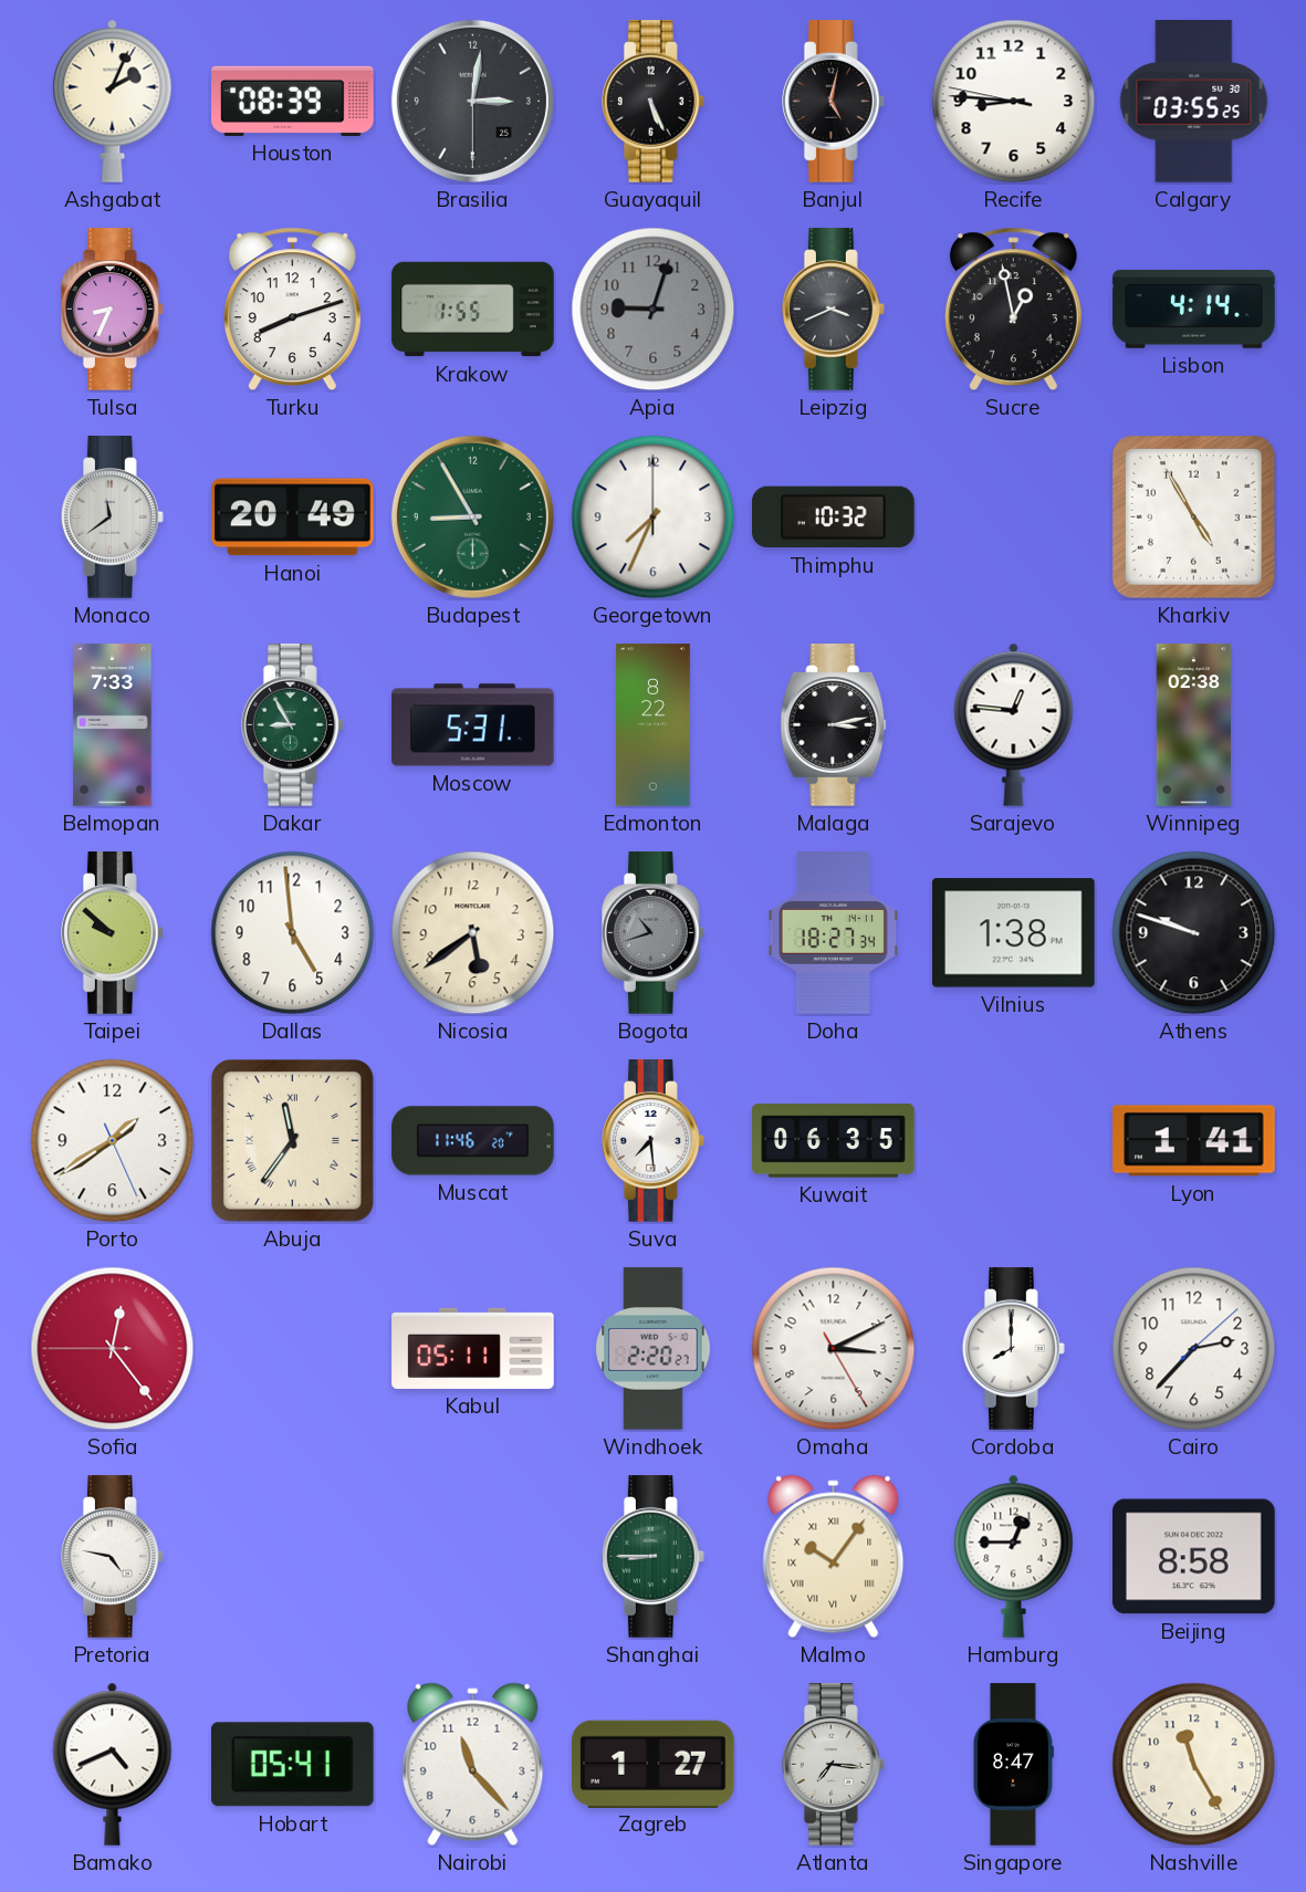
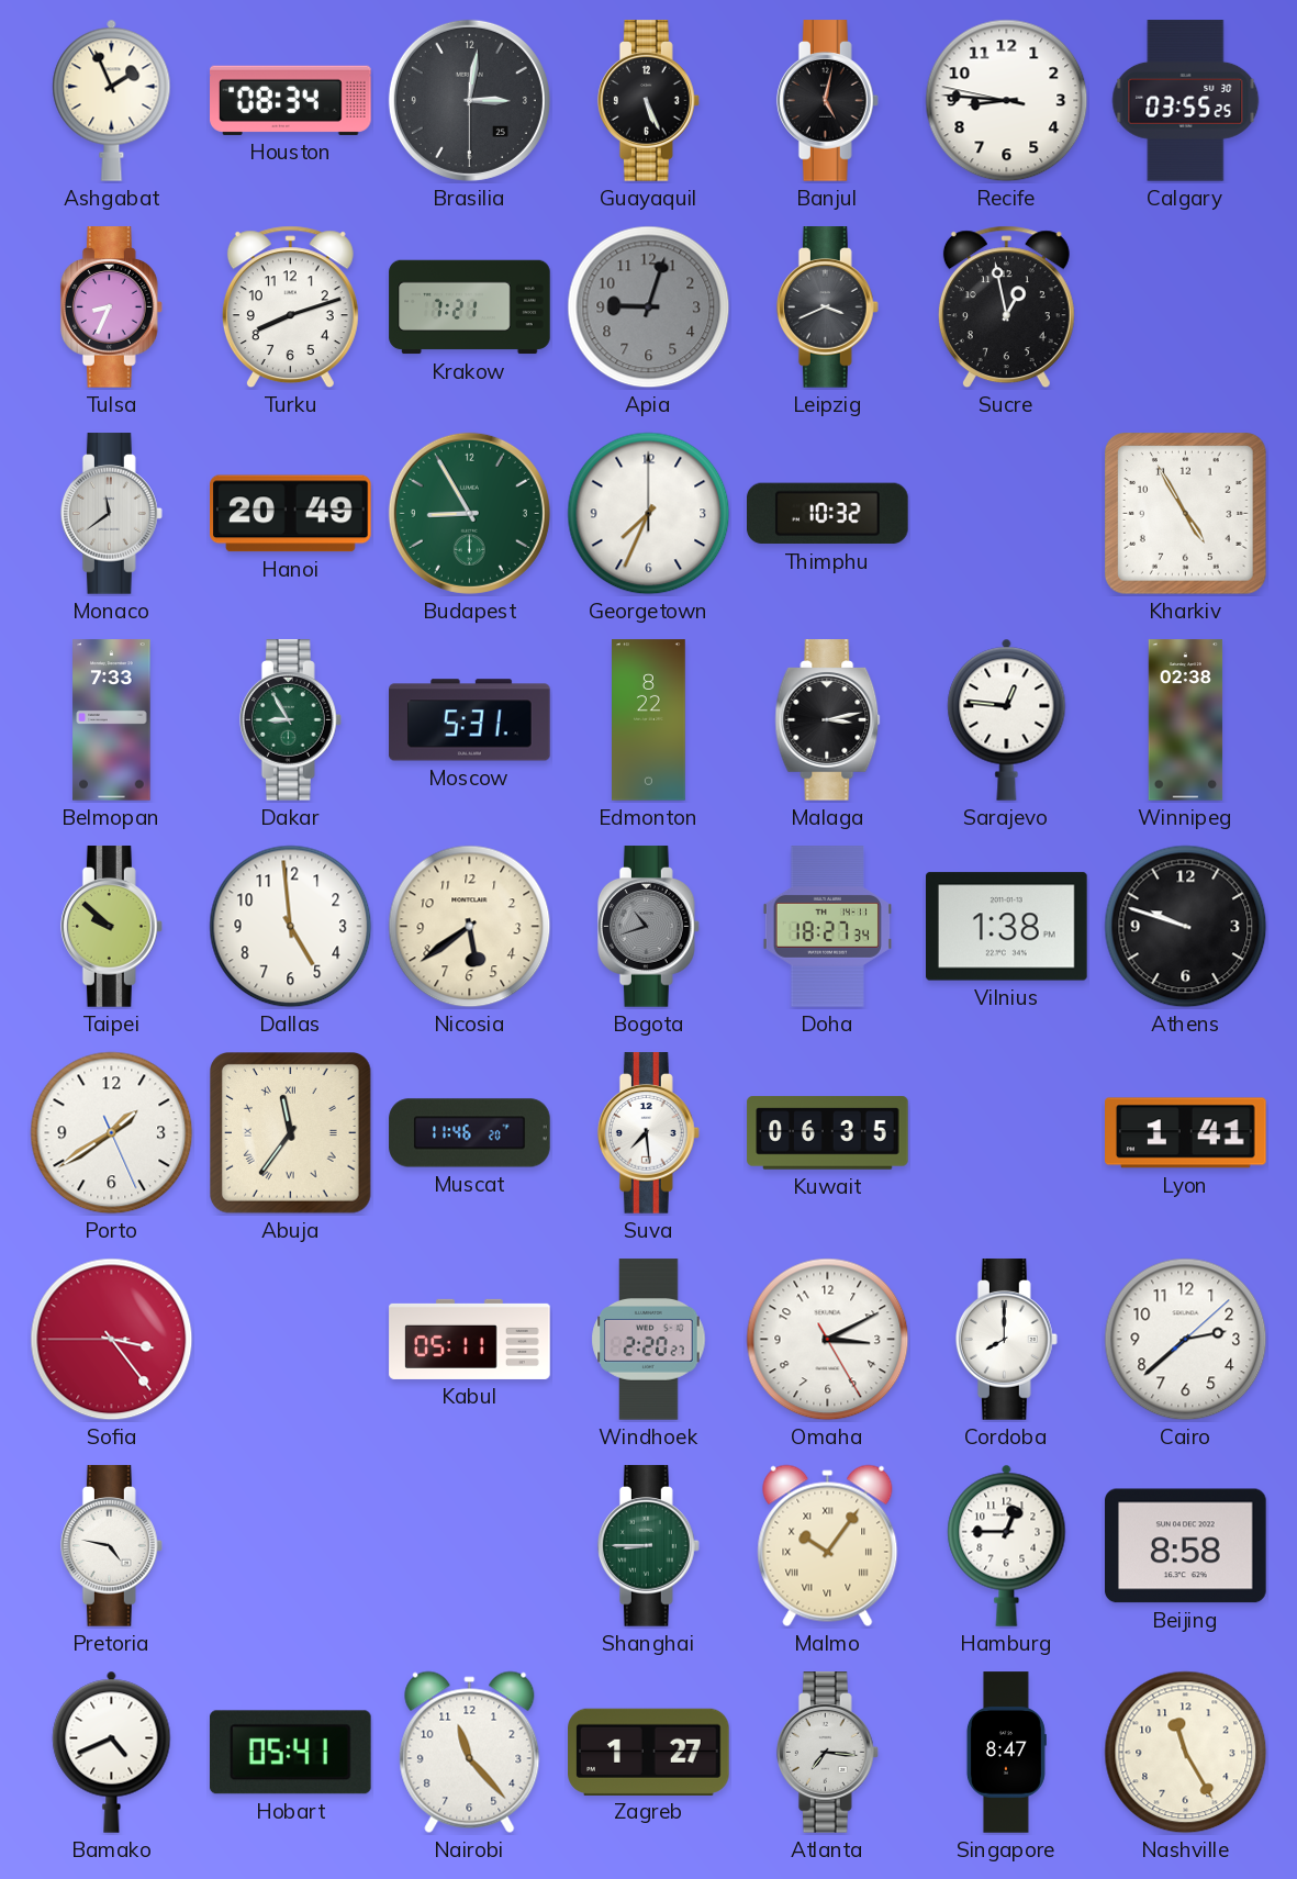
Ashgabat: 2:04 -> 1:56
Houston: 08:39 -> 08:34
Krakow: 1:55 -> 7:21
Lisbon: 4:14 -> none
Sofia: 12:23 -> 3:23
Cairo: 2:37 -> 2:38
